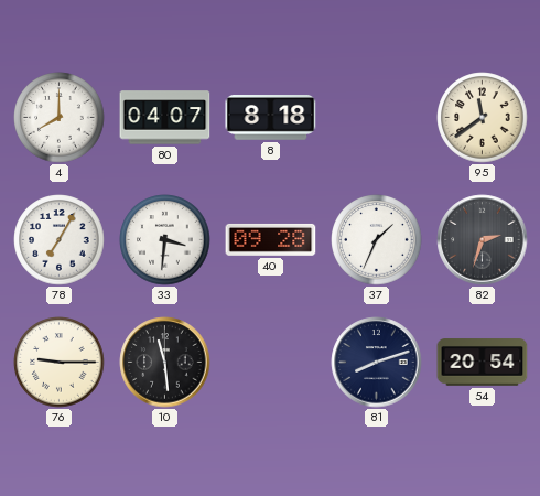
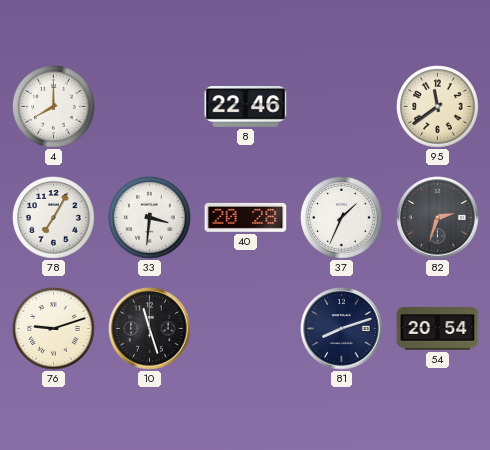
80: 04:07 -> none
8: 8:18 -> 22:46
40: 09:28 -> 20:28
76: 9:15 -> 9:12
10: 11:29 -> 11:27
